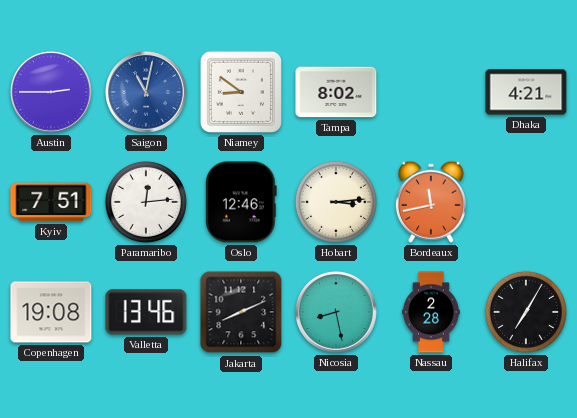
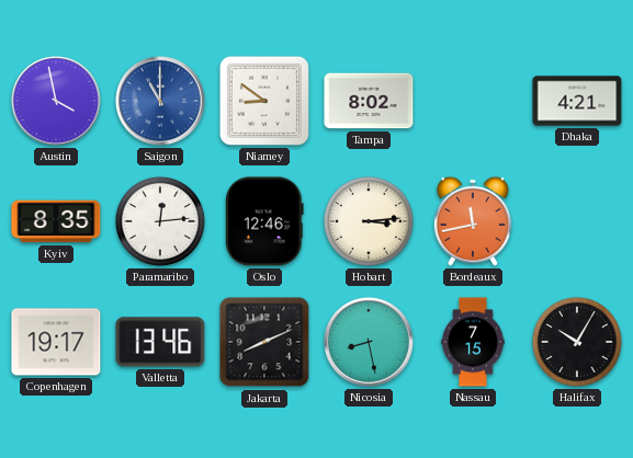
Austin: 2:45 -> 3:58
Saigon: 11:02 -> 11:00
Kyiv: 7:51 -> 8:35
Copenhagen: 19:08 -> 19:17
Nassau: 2:28 -> 7:15
Halifax: 7:05 -> 10:05
